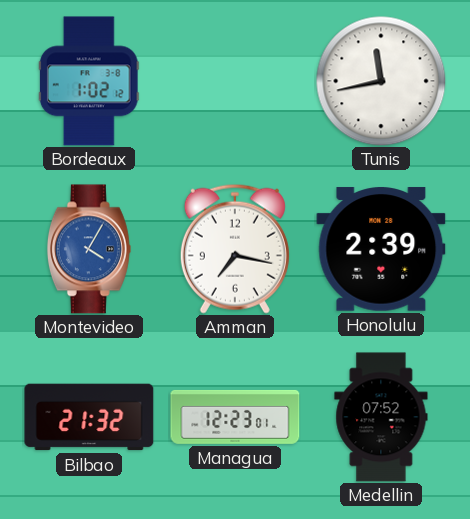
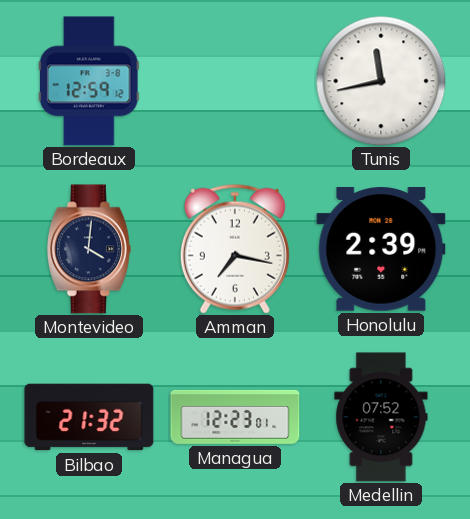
Bordeaux: 1:02 -> 12:59
Montevideo: 4:05 -> 4:01
Montevideo dial: blue -> navy
